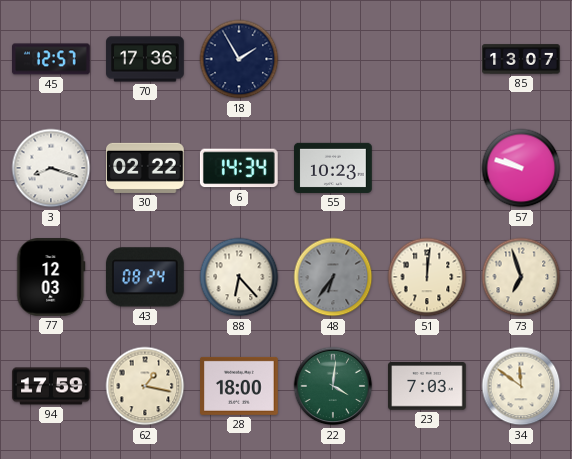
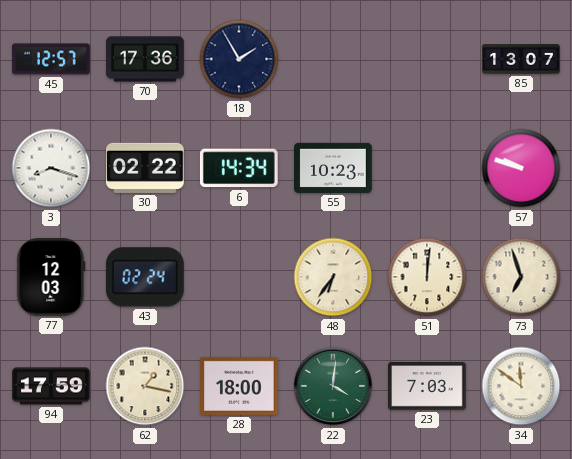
43: 08:24 -> 02:24
88: 6:23 -> none
48 dial: grey -> cream
